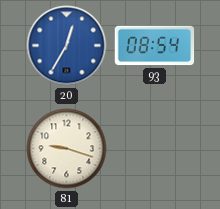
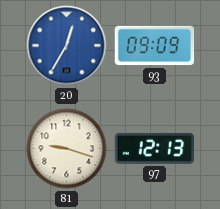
93: 08:54 -> 09:09
97: none -> 12:13
